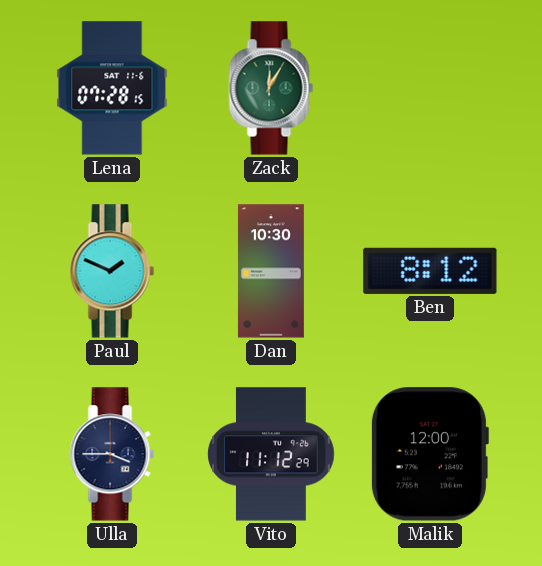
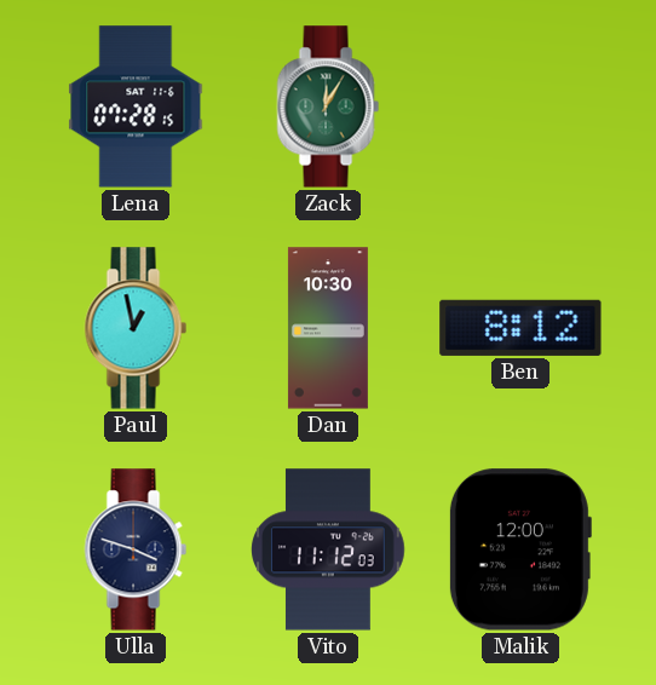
Paul: 1:49 -> 12:58
Ulla: 3:45 -> 3:48
Vito: 11:12:29 -> 11:12:03
